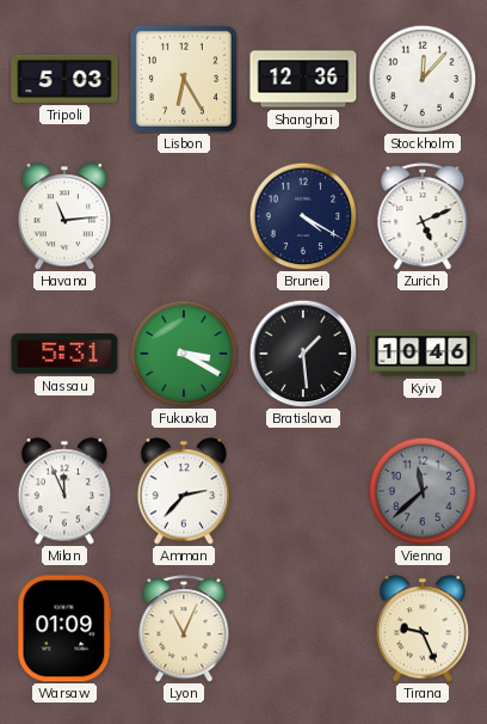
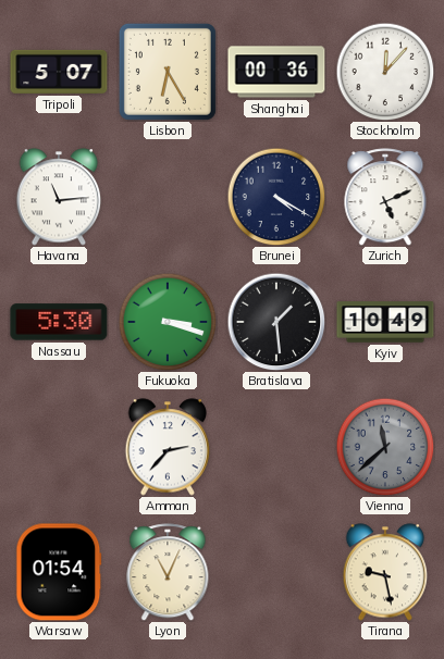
Tripoli: 5:03 -> 5:07
Shanghai: 12:36 -> 00:36
Nassau: 5:31 -> 5:30
Fukuoka: 3:20 -> 3:18
Kyiv: 10:46 -> 10:49
Milan: 11:56 -> none
Warsaw: 01:09 -> 01:54
Tirana: 9:26 -> 9:28
